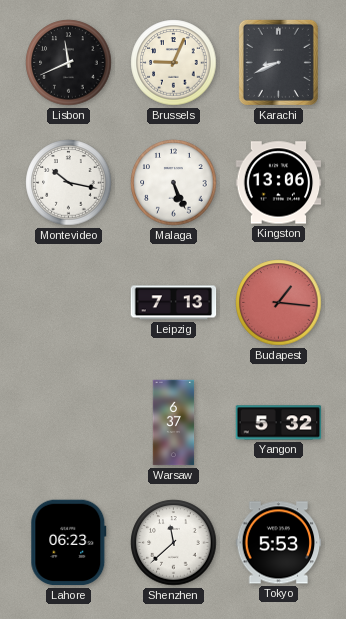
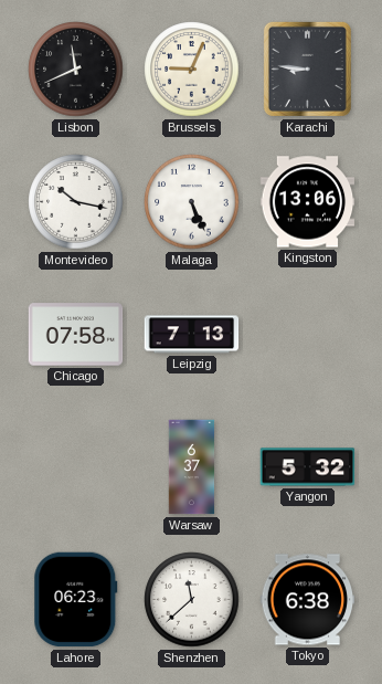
Karachi: 8:41 -> 8:46
Chicago: none -> 07:58
Budapest: 1:16 -> none
Tokyo: 5:53 -> 6:38
